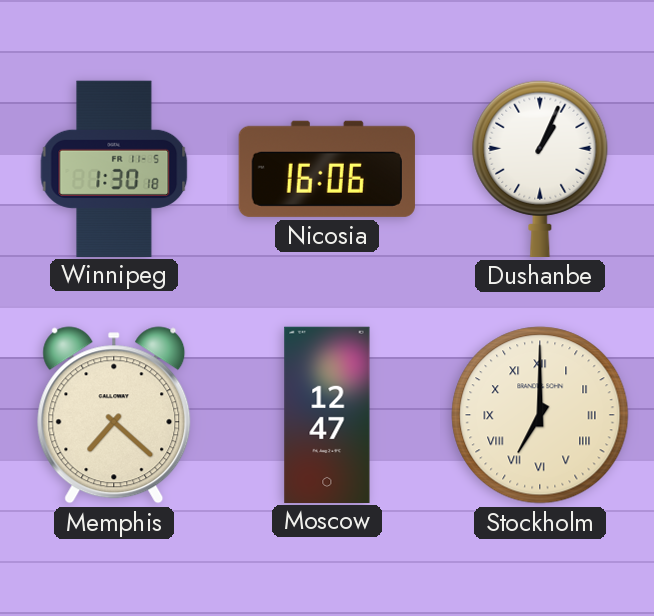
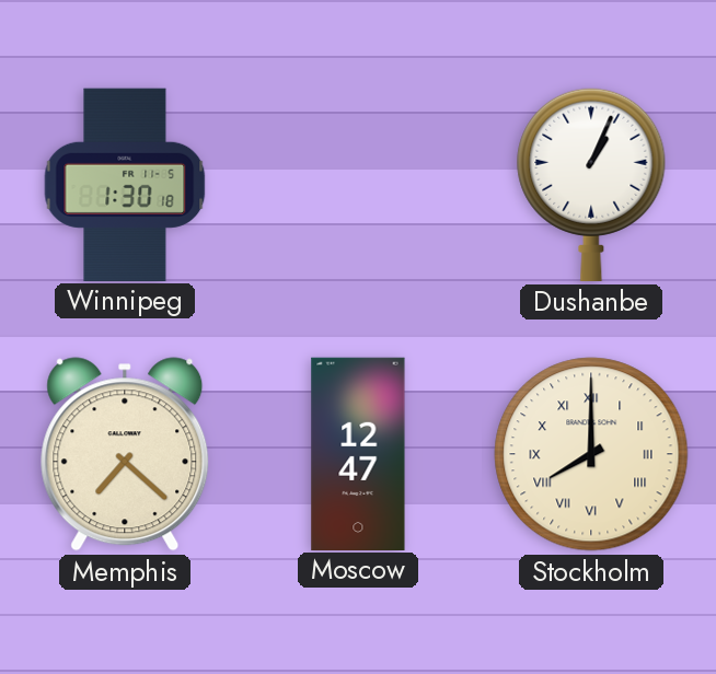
Nicosia: 16:06 -> none
Stockholm: 7:00 -> 8:00
